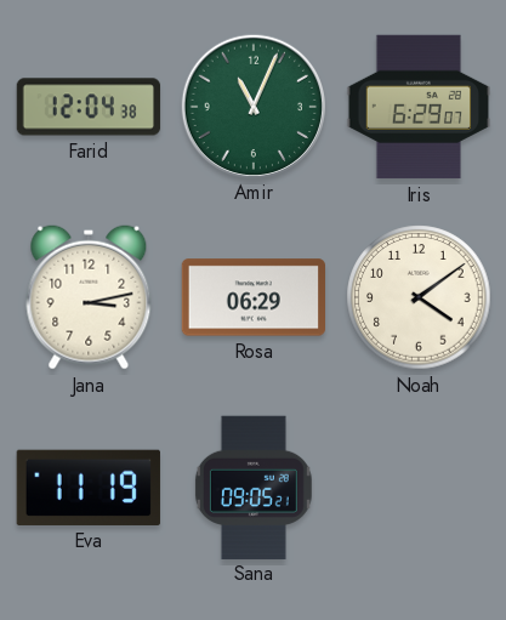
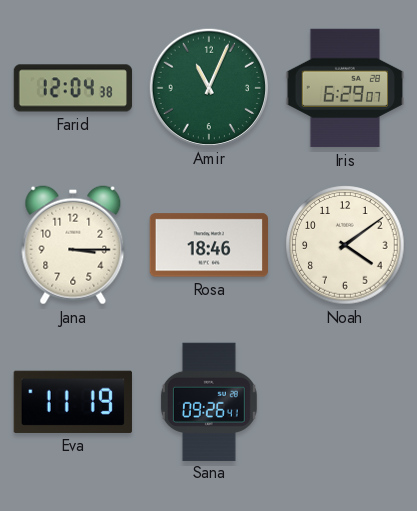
Jana: 3:13 -> 3:15
Rosa: 06:29 -> 18:46
Sana: 09:05 -> 09:26
